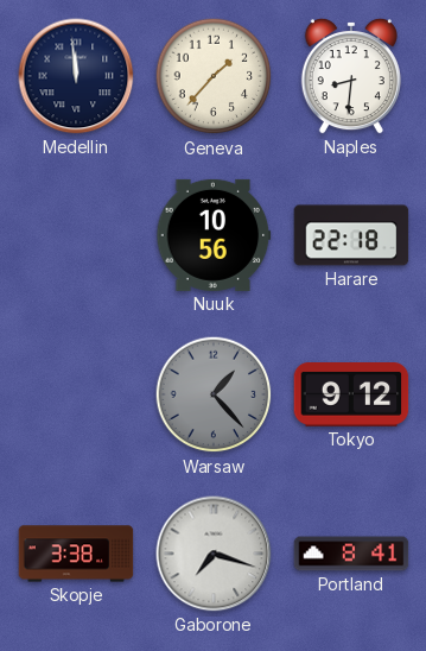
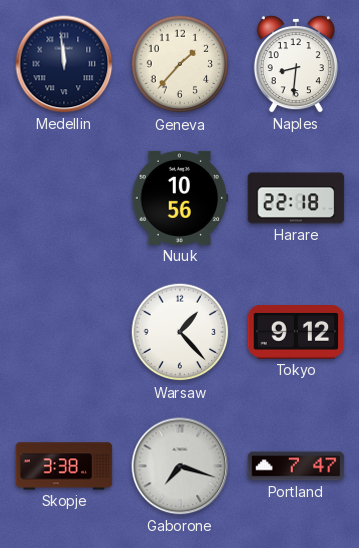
Warsaw dial: grey -> white
Portland: 8:41 -> 7:47
